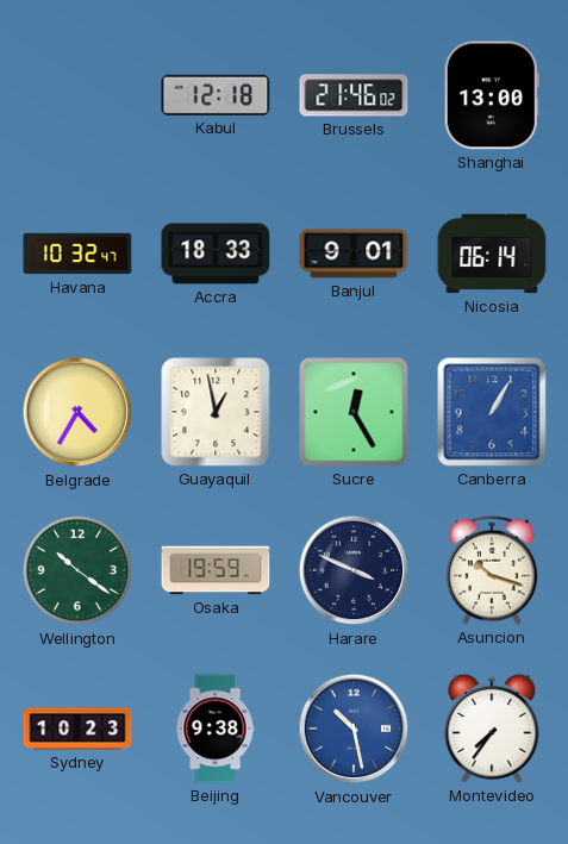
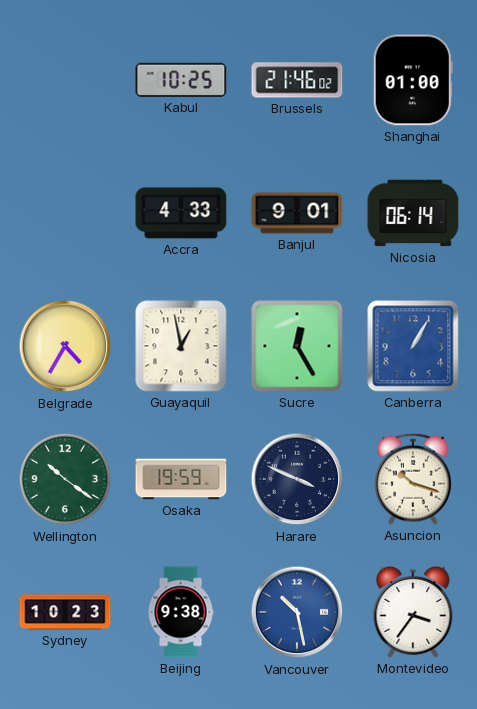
Kabul: 12:18 -> 10:25
Shanghai: 13:00 -> 01:00
Havana: 10:32 -> none
Accra: 18:33 -> 4:33
Montevideo: 7:36 -> 3:36
